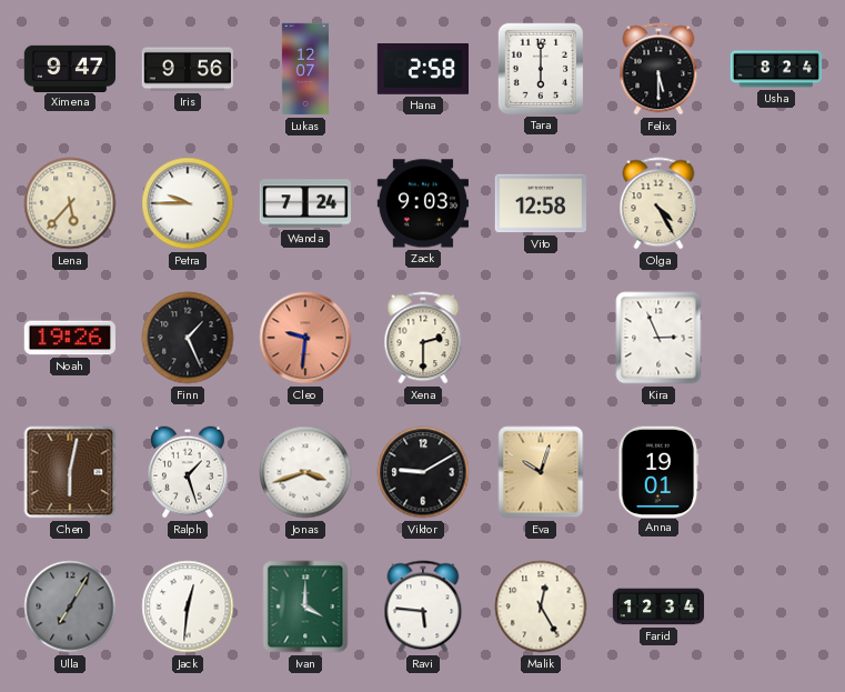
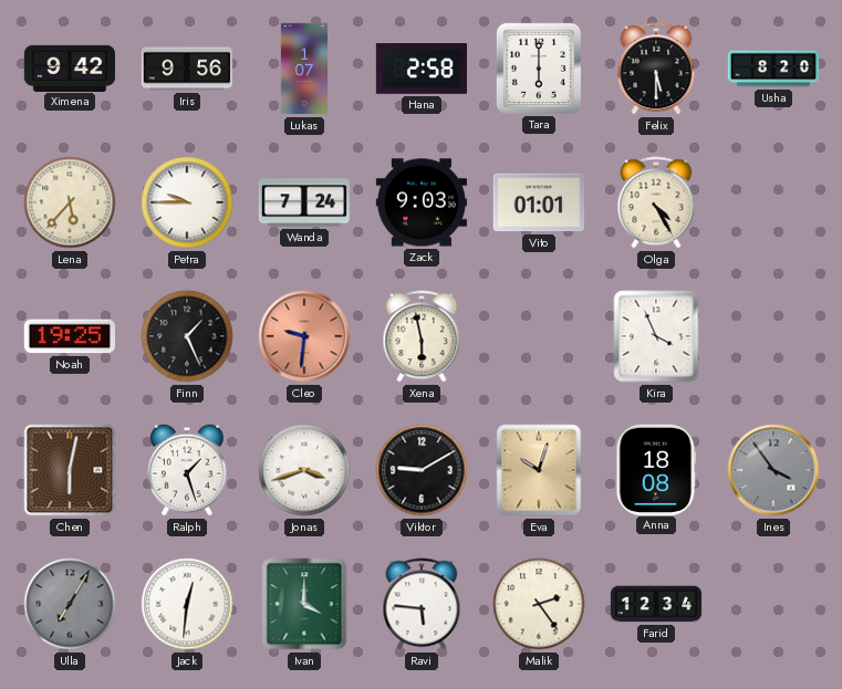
Ximena: 9:47 -> 9:42
Lukas: 12:07 -> 1:07
Usha: 8:24 -> 8:20
Vito: 12:58 -> 01:01
Noah: 19:26 -> 19:25
Xena: 2:30 -> 5:58
Kira: 2:56 -> 3:56
Anna: 19:01 -> 18:08
Ines: none -> 3:54
Malik: 12:25 -> 2:24
